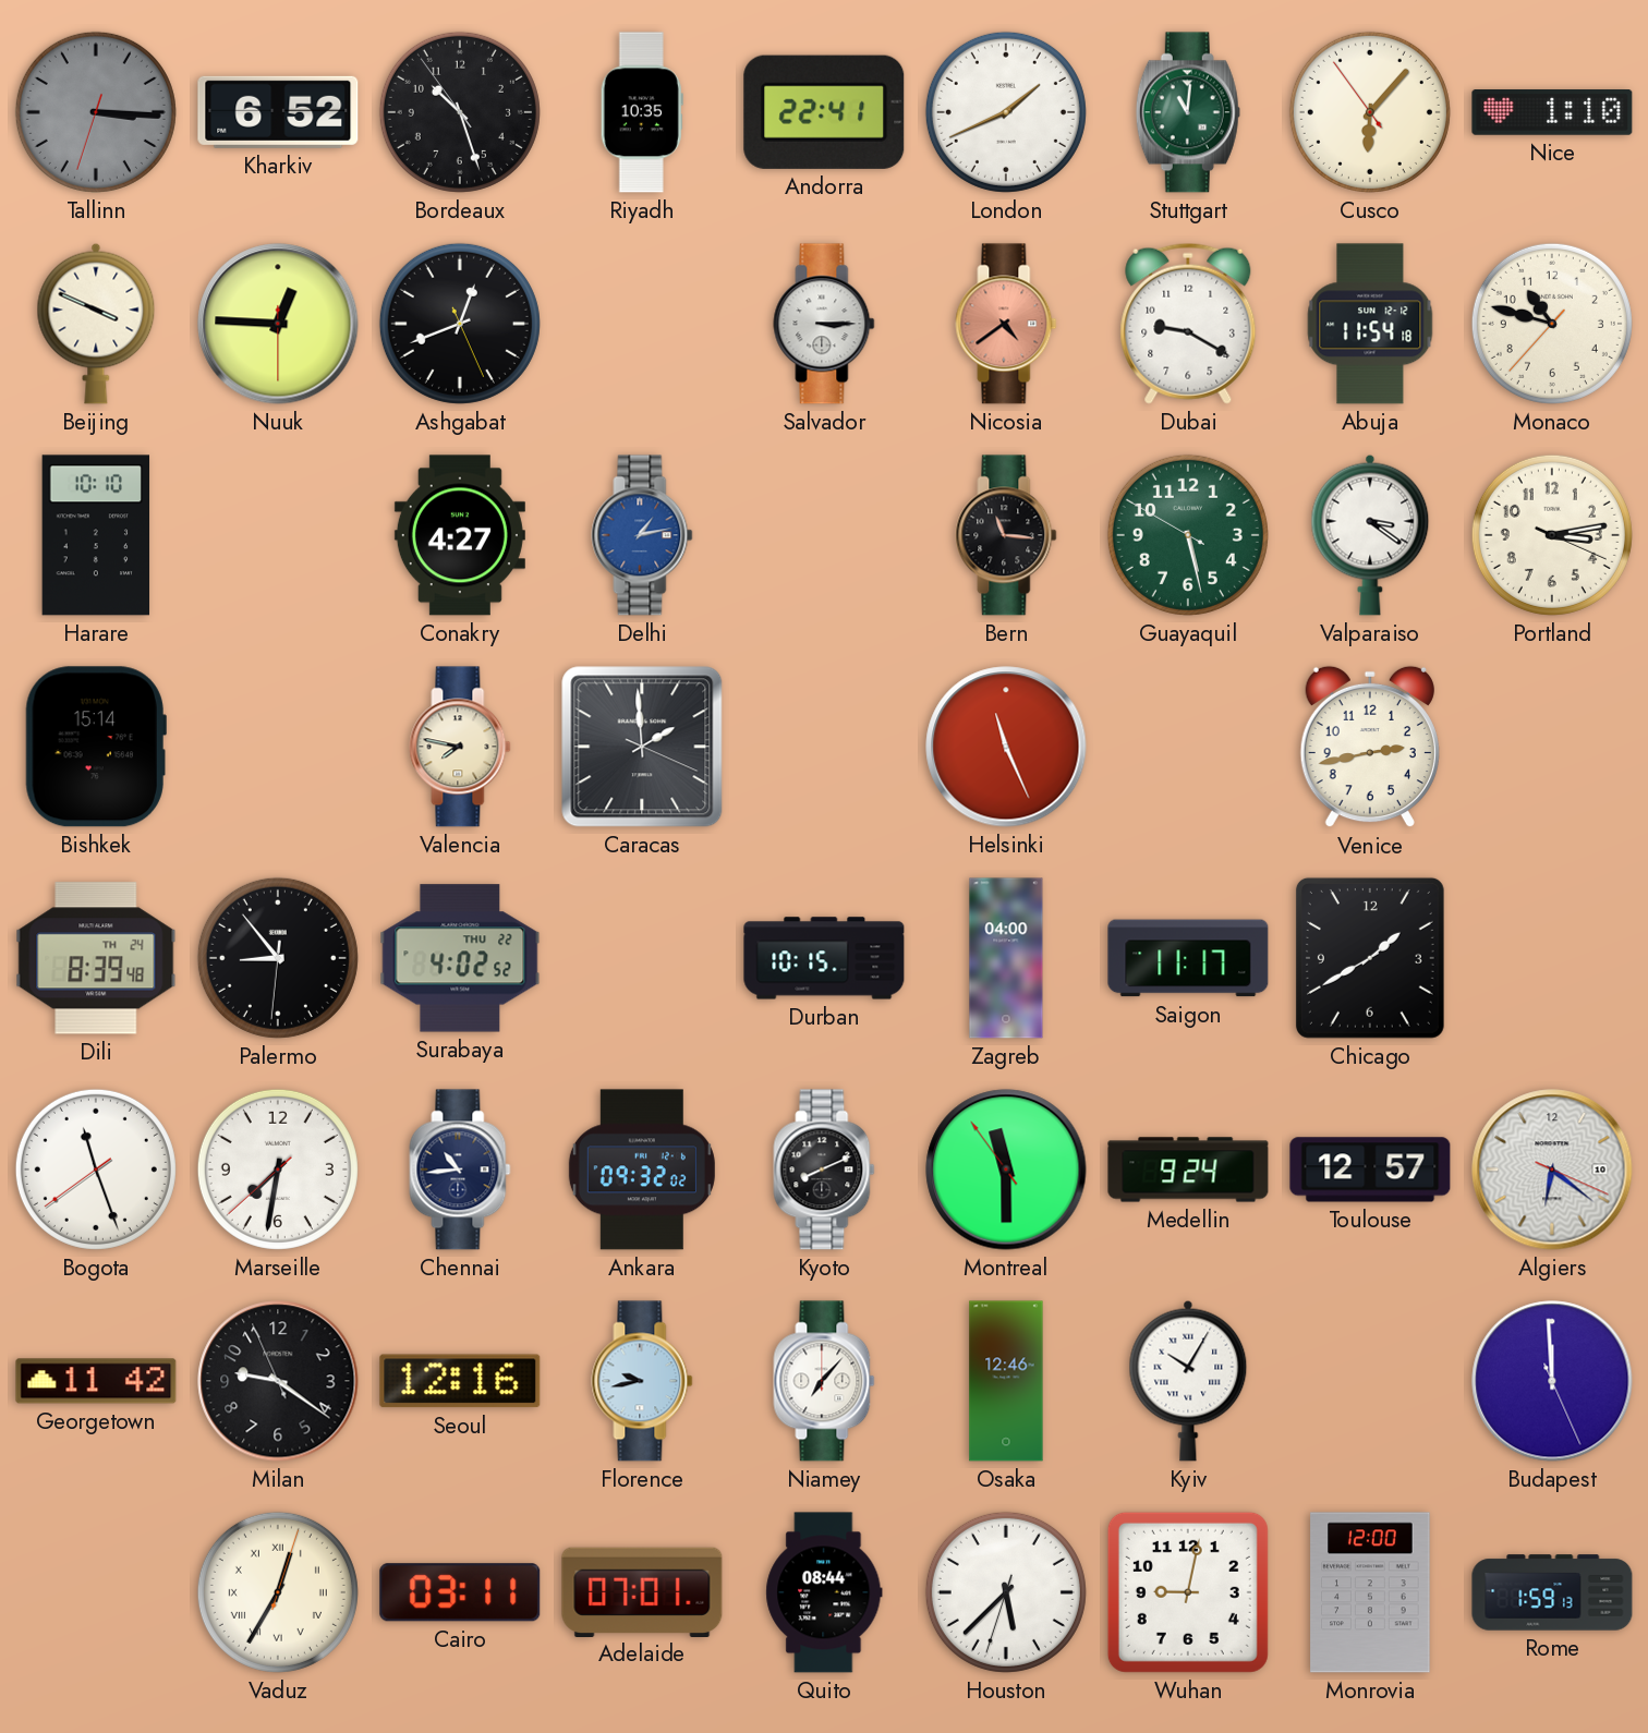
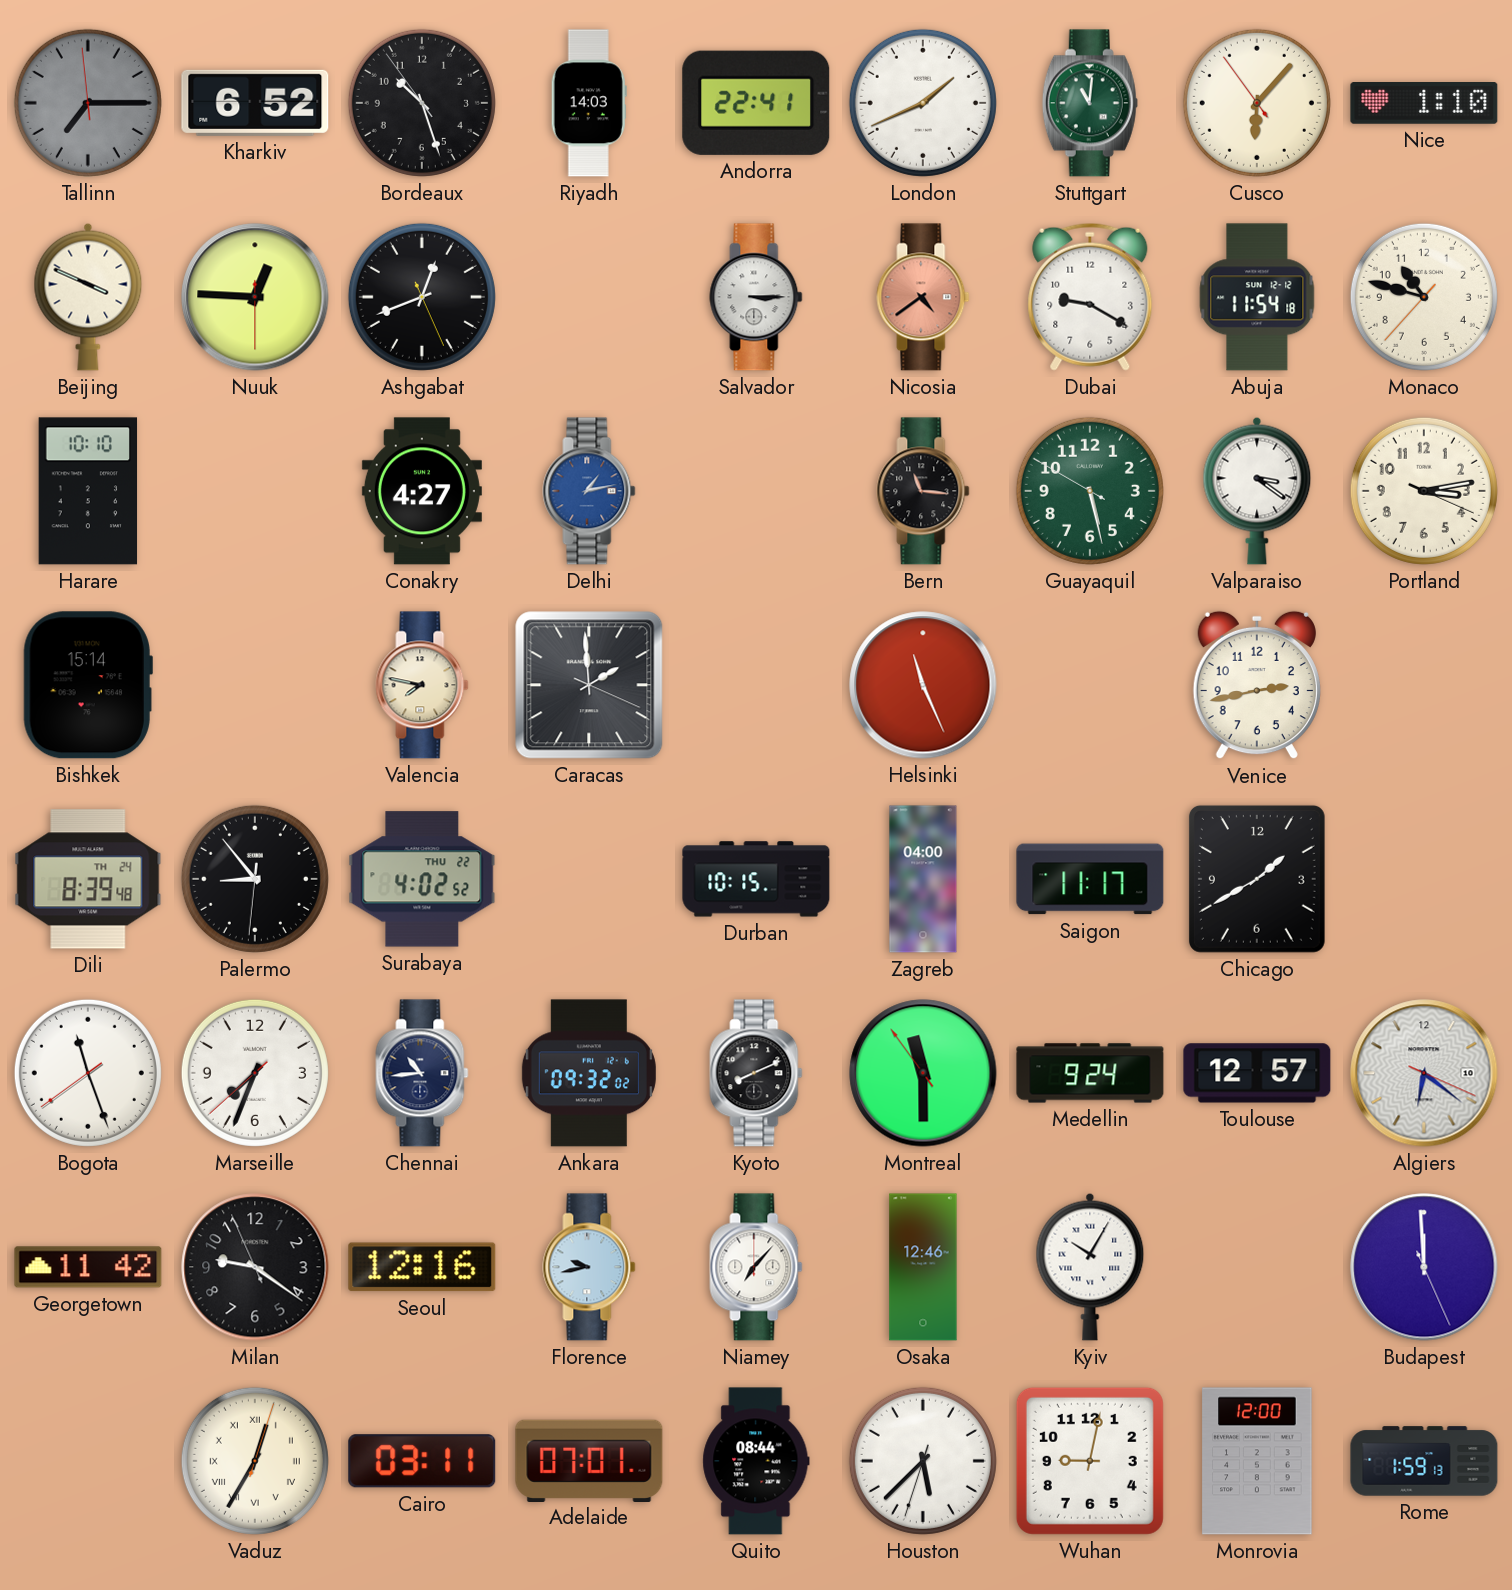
Tallinn: 3:15 -> 7:14
Riyadh: 10:35 -> 14:03
Marseille: 7:31 -> 7:33
